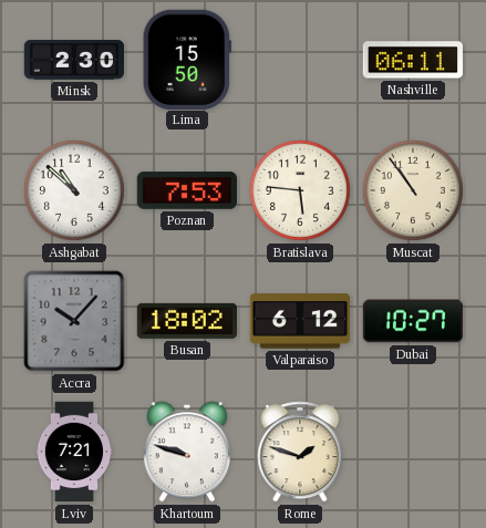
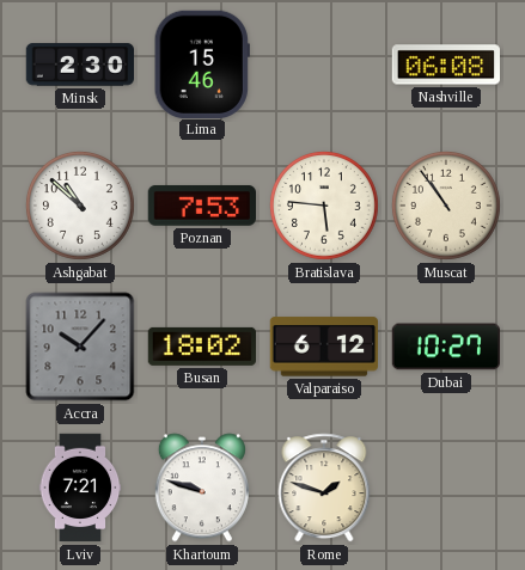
Lima: 15:50 -> 15:46
Nashville: 06:11 -> 06:08
